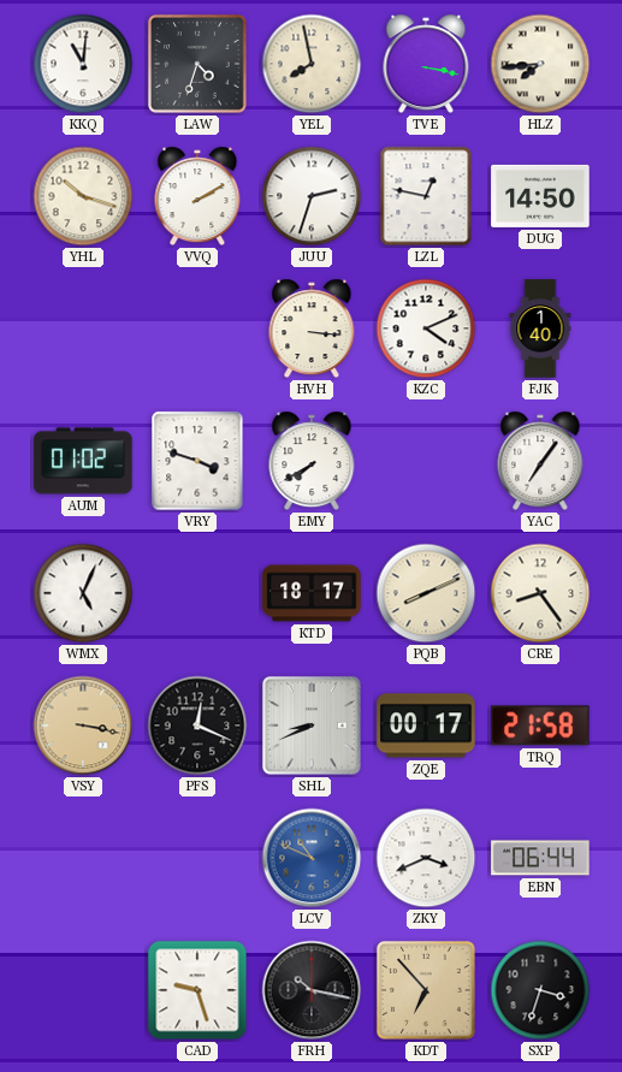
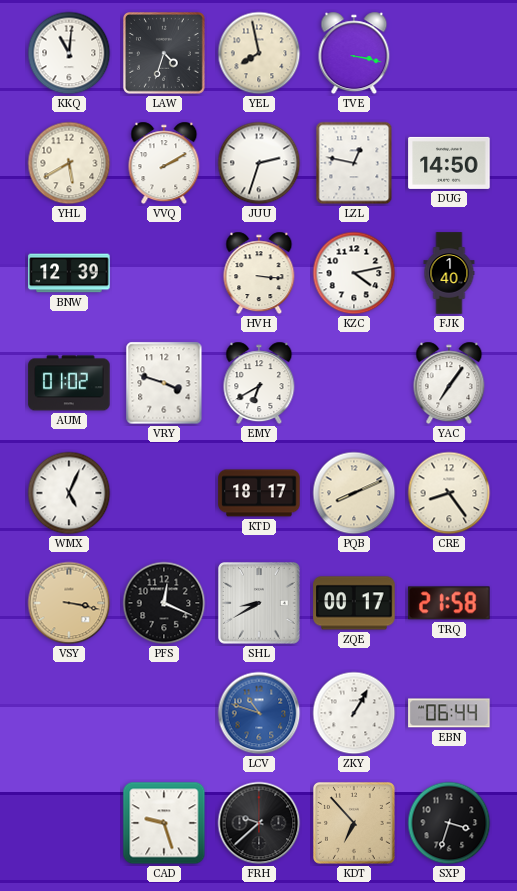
HLZ: 7:44 -> none
YHL: 10:18 -> 5:40
BNW: none -> 12:39
KZC: 4:11 -> 4:13
EMY: 7:40 -> 6:40
SHL: 8:41 -> 8:40
LCV: 10:49 -> 10:48
ZKY: 3:41 -> 1:05
FRH: 10:17 -> 9:38
